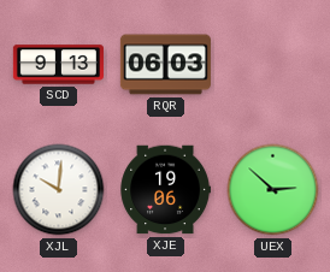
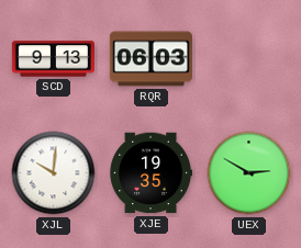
XJE: 19:06 -> 19:35
UEX: 2:52 -> 2:50
